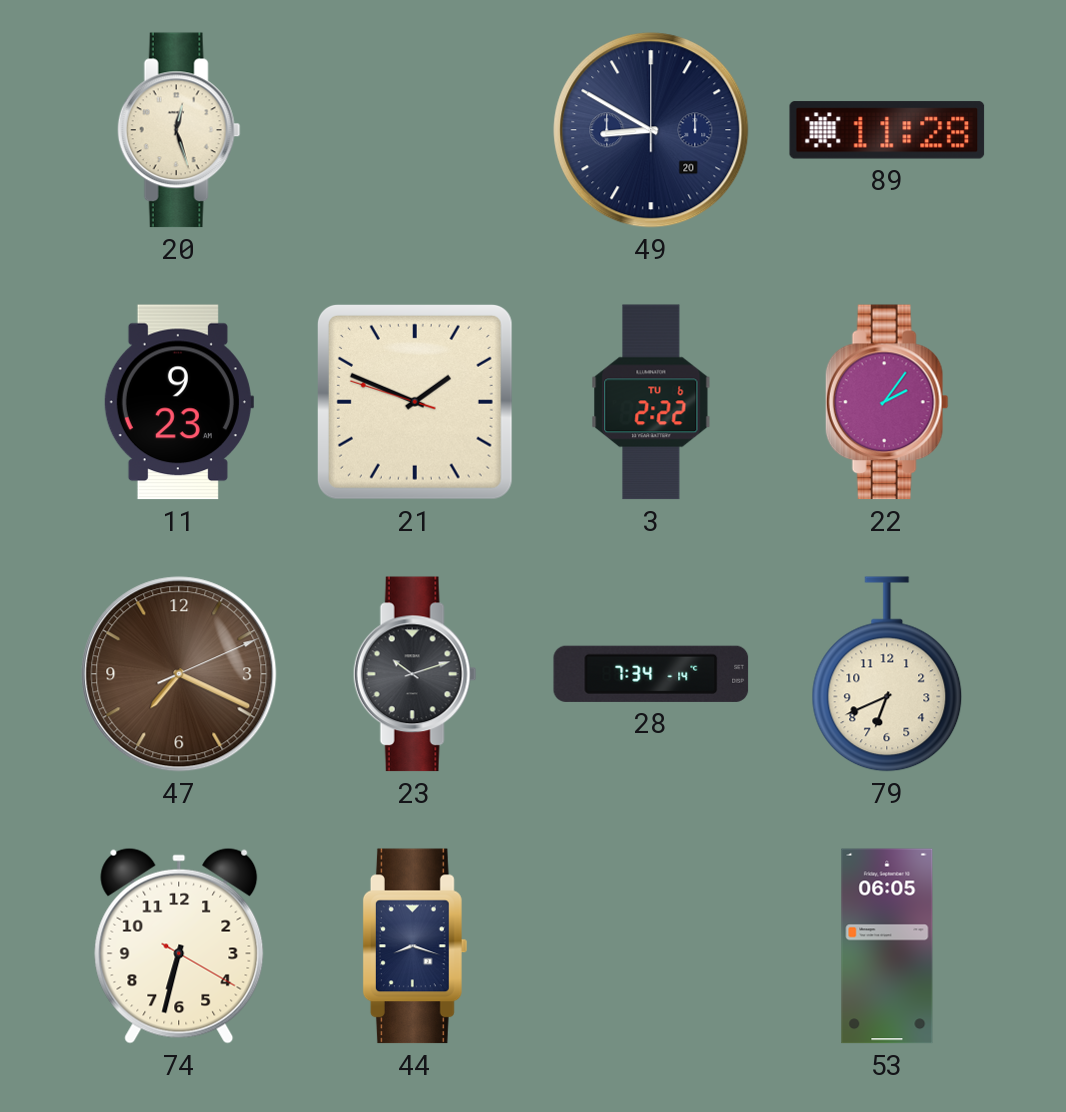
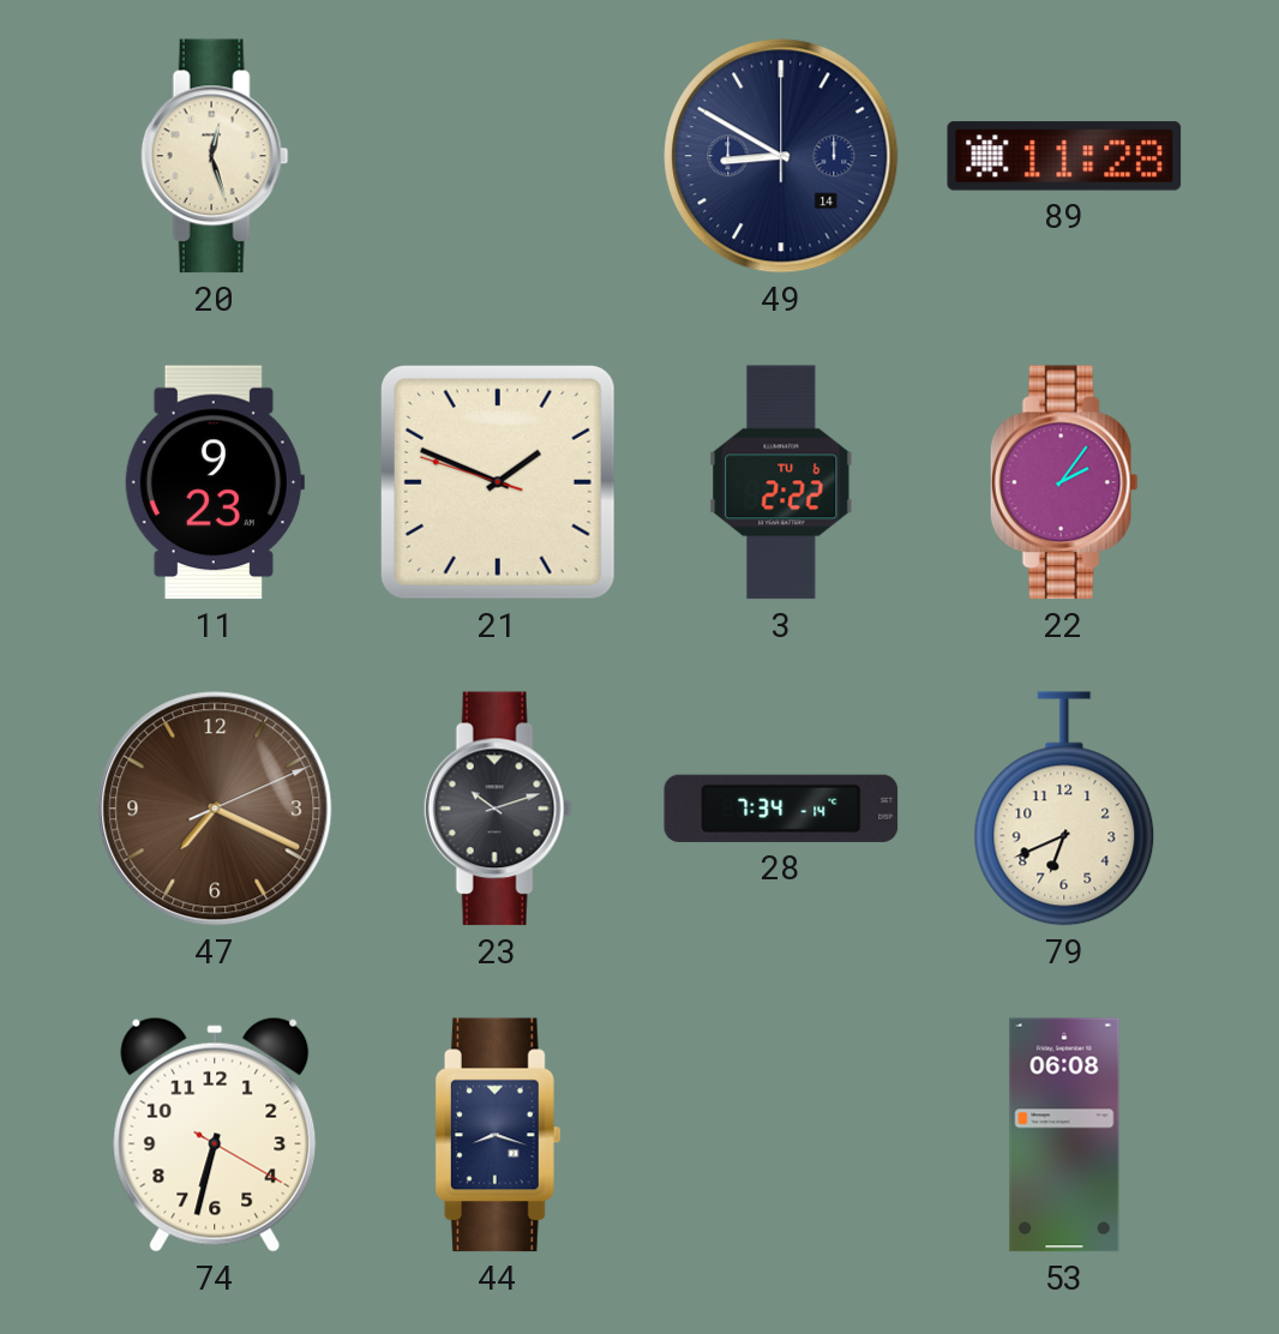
49 date: 20 -> 14
53: 06:05 -> 06:08
